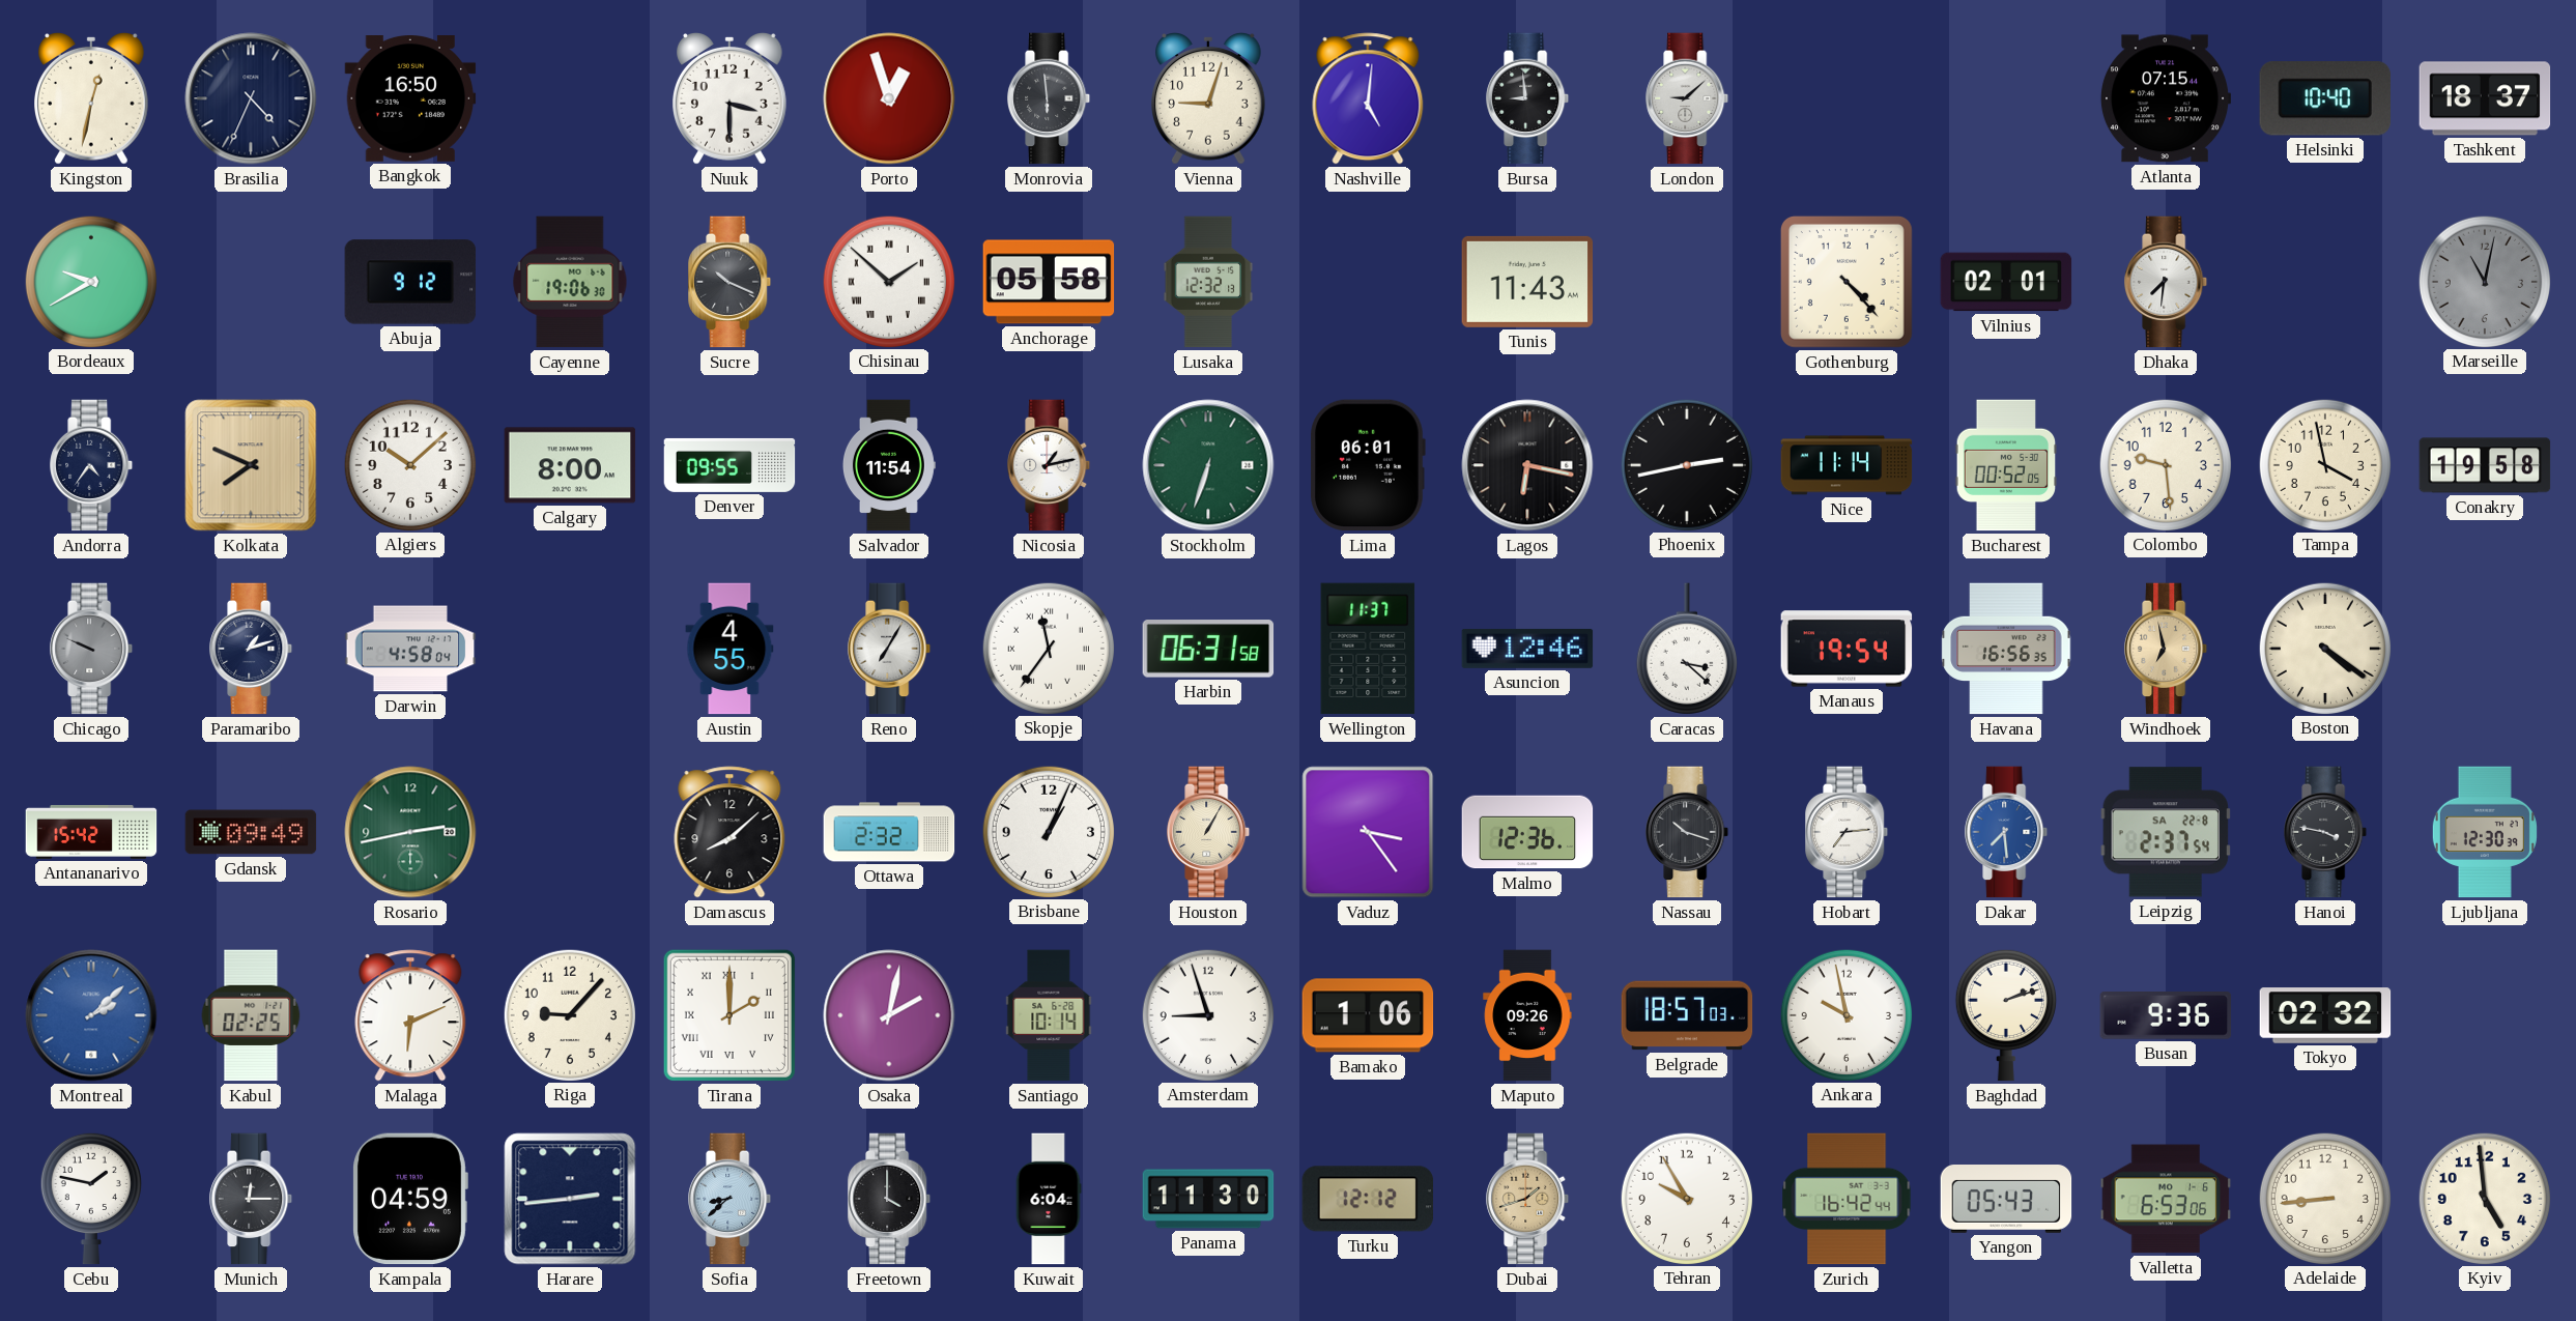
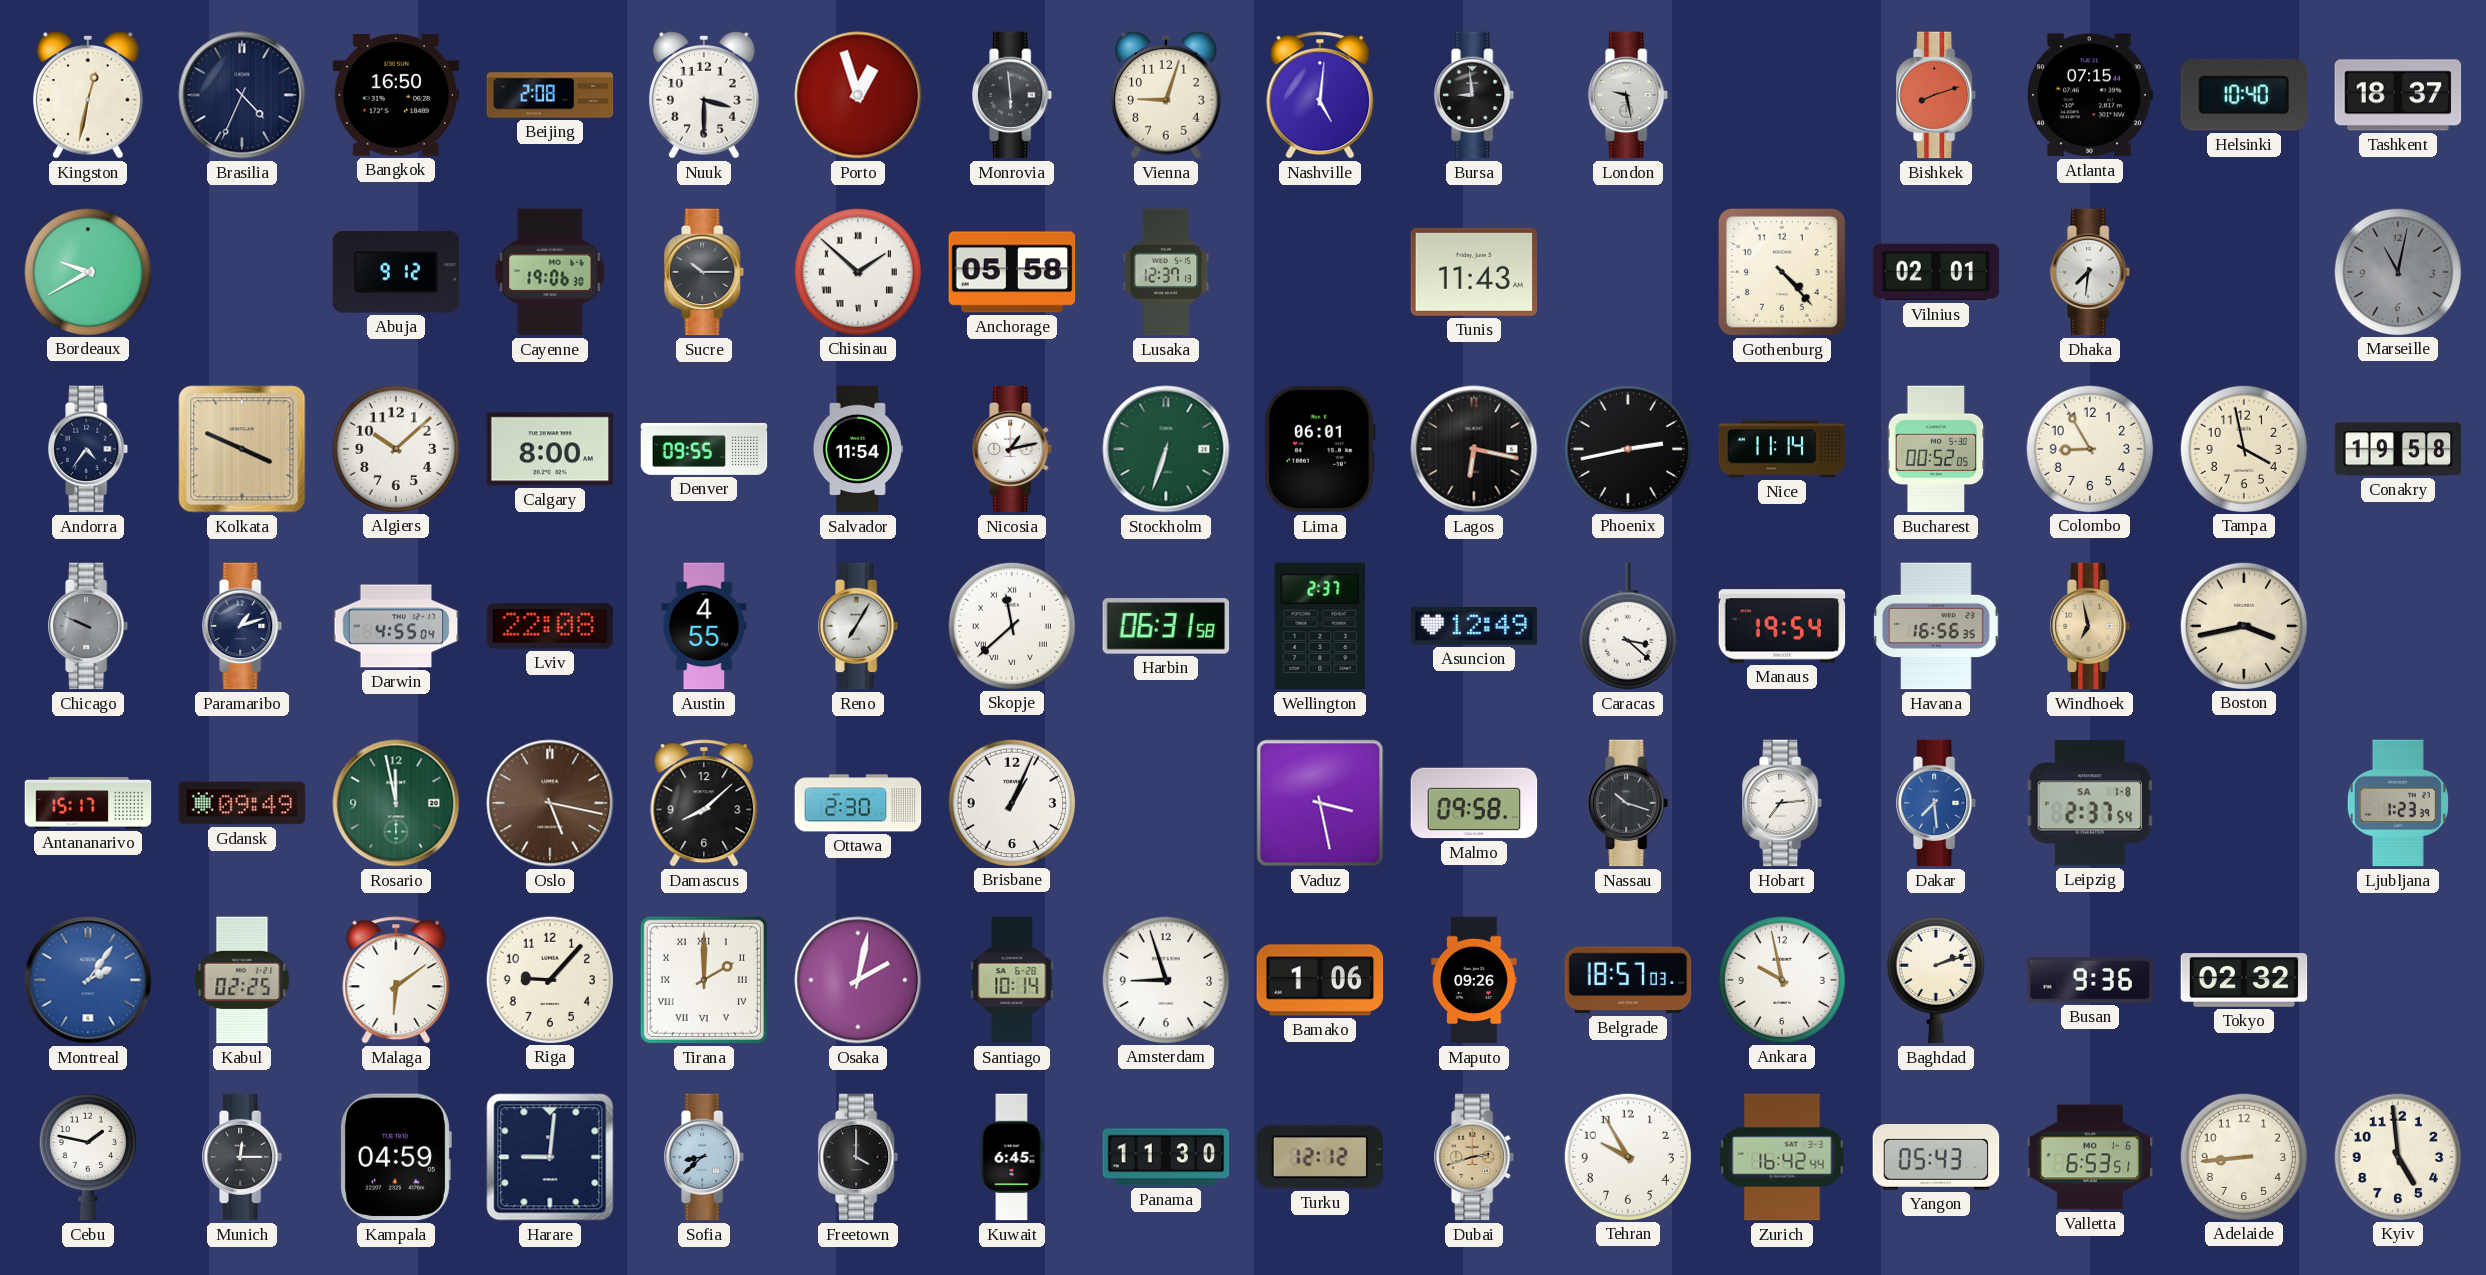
Beijing: none -> 2:08
London: 9:08 -> 9:28
Bishkek: none -> 8:12
Sucre: 10:19 -> 10:15
Lusaka: 12:32 -> 12:37
Kolkata: 7:49 -> 3:49
Colombo: 9:29 -> 8:55
Darwin: 4:58 -> 4:55
Lviv: none -> 22:08
Skopje: 11:36 -> 11:38
Wellington: 11:37 -> 2:37
Asuncion: 12:46 -> 12:49
Boston: 4:21 -> 3:43
Antananarivo: 15:42 -> 15:17
Rosario: 2:43 -> 11:58
Oslo: none -> 5:17
Ottawa: 2:32 -> 2:30
Houston: 1:05 -> none
Vaduz: 3:24 -> 3:28
Malmo: 12:36 -> 09:58
Leipzig date: SA 22-8 -> SA 1-8
Hanoi: 3:47 -> none
Ljubljana: 12:30 -> 1:23
Montreal: 2:08 -> 2:06
Malaga: 6:11 -> 6:09
Harare: 2:44 -> 9:01
Kuwait: 6:04 -> 6:45
Dubai: 1:42 -> 2:42
Valletta: 6:53:06 -> 6:53:51
